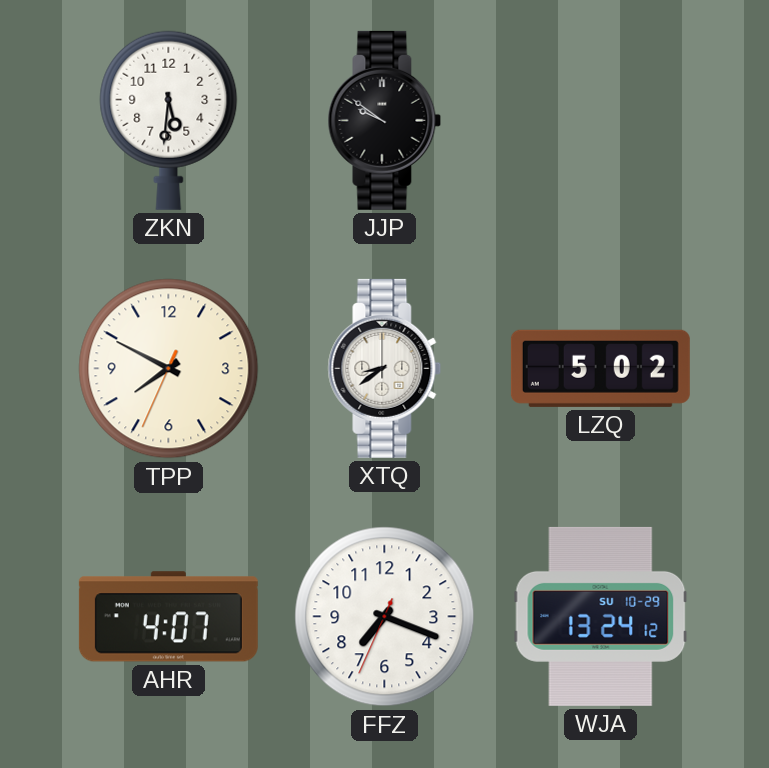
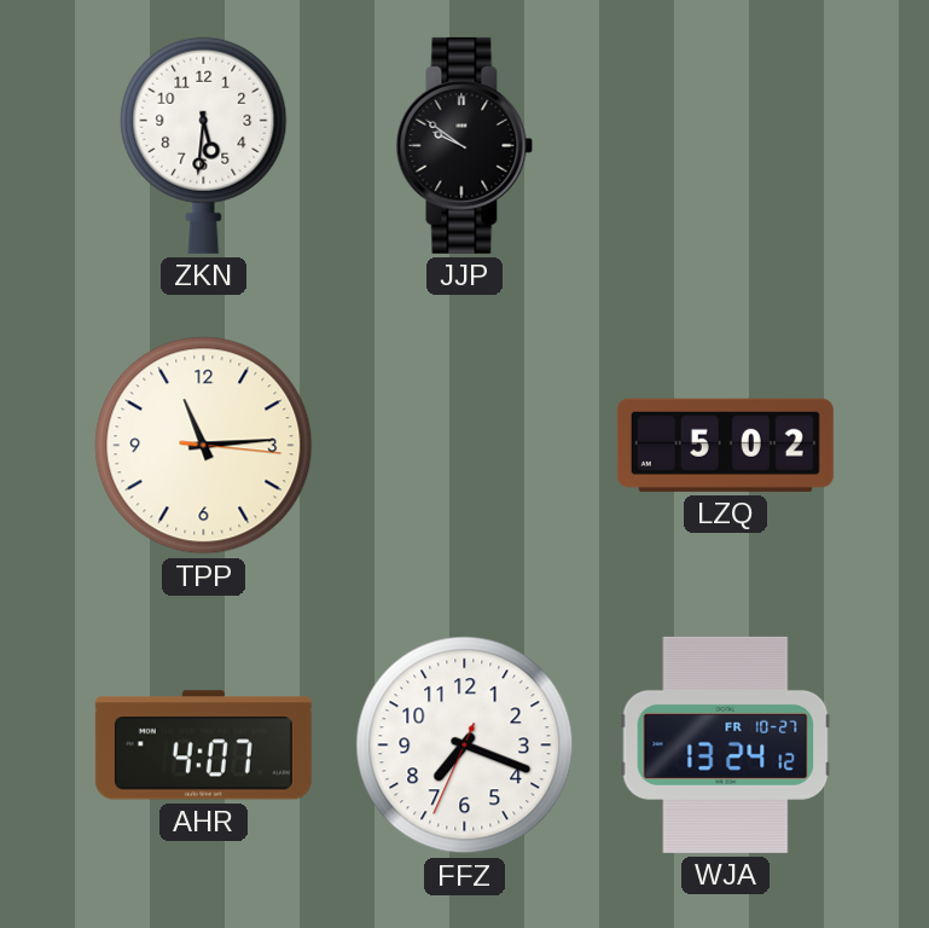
TPP: 7:49 -> 11:14
XTQ: 8:39 -> none
WJA date: SU 10-29 -> FR 10-27
